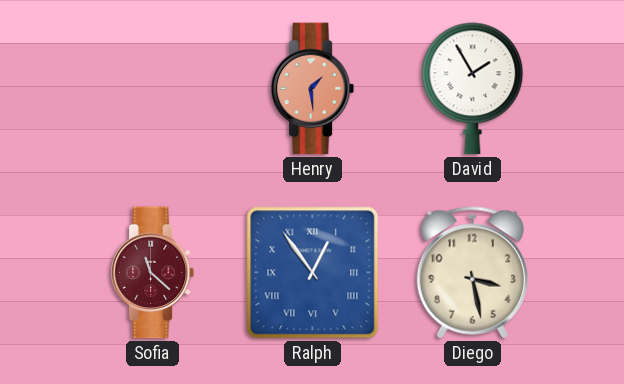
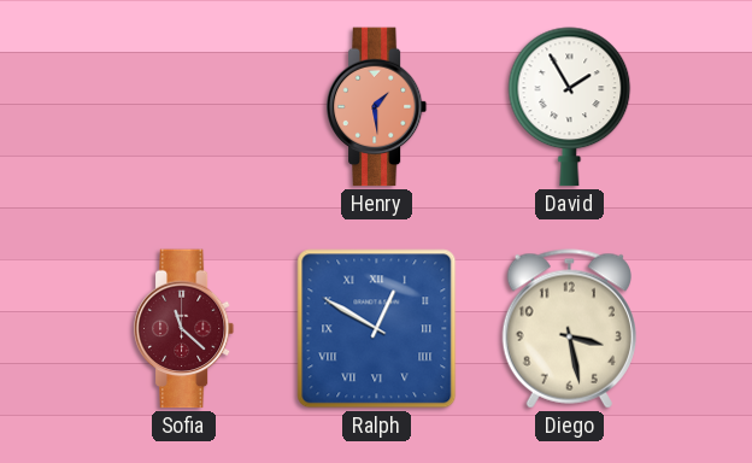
Ralph: 12:54 -> 12:50
